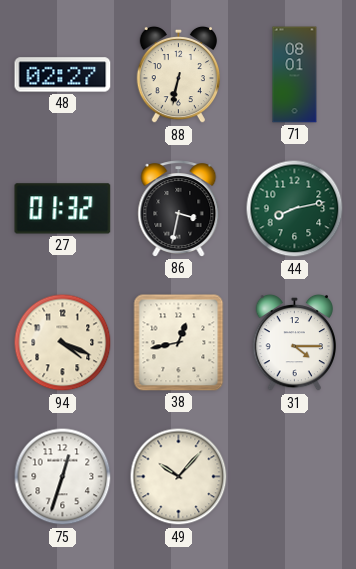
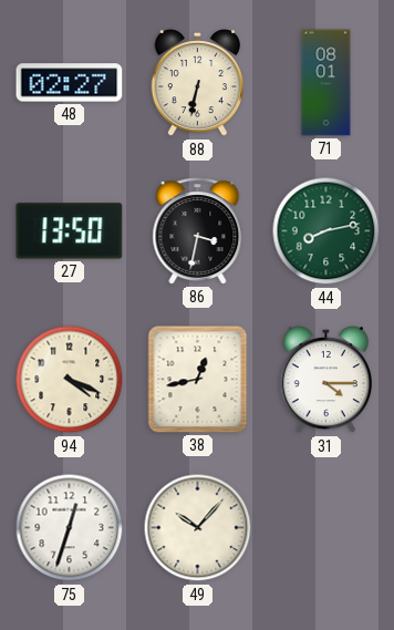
27: 01:32 -> 13:50
